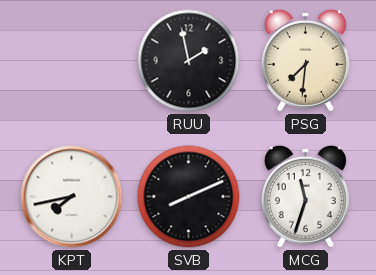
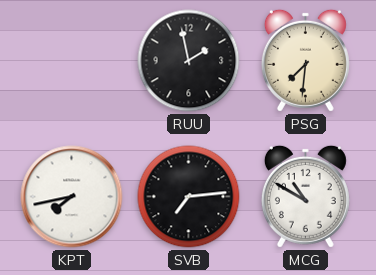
SVB: 8:11 -> 7:14
MCG: 11:33 -> 10:50
